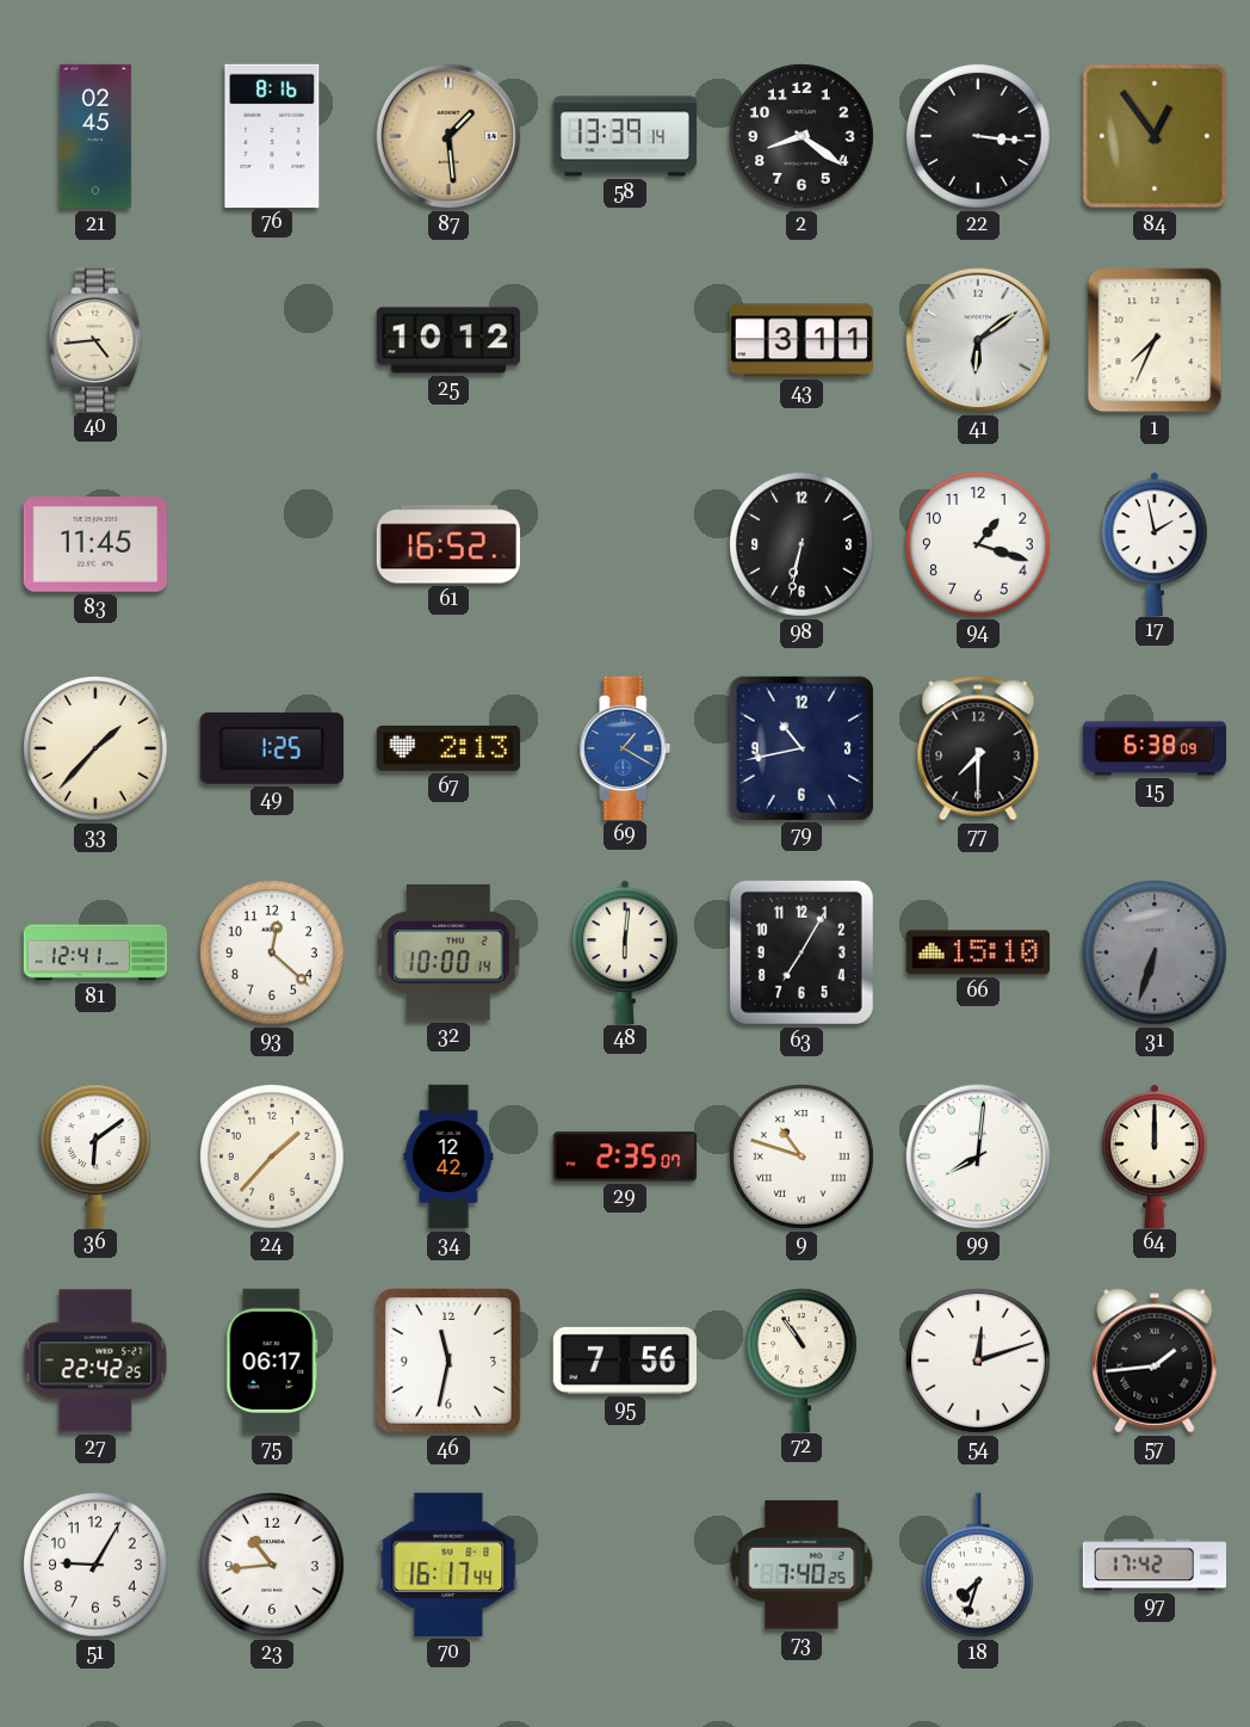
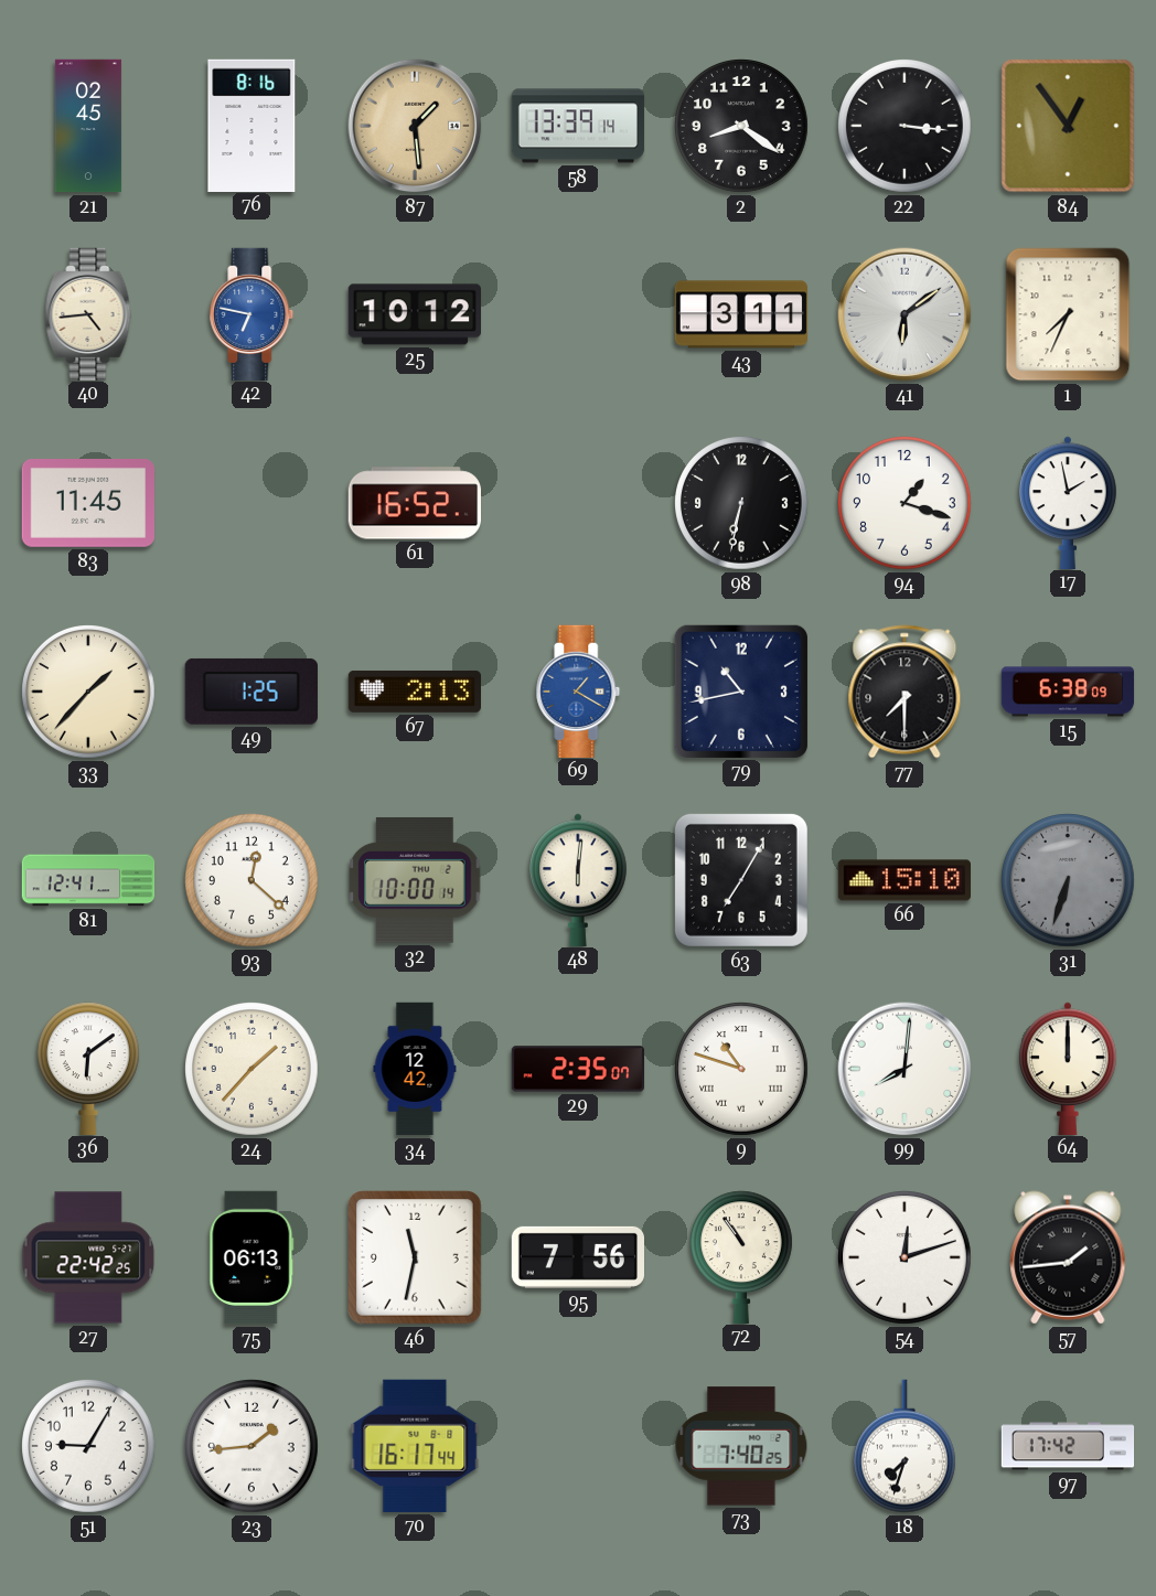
42: none -> 6:47
75: 06:17 -> 06:13
23: 10:44 -> 1:44
